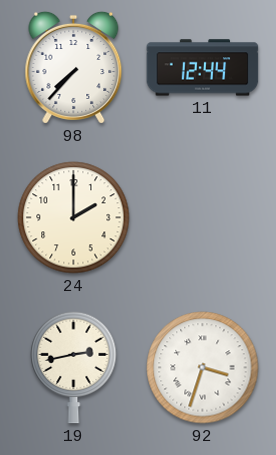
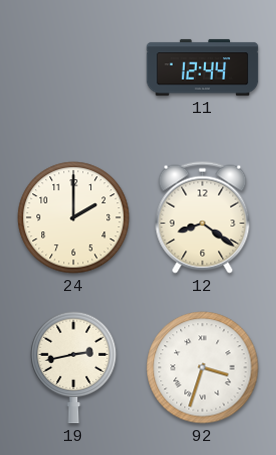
98: 7:37 -> none
12: none -> 8:21
